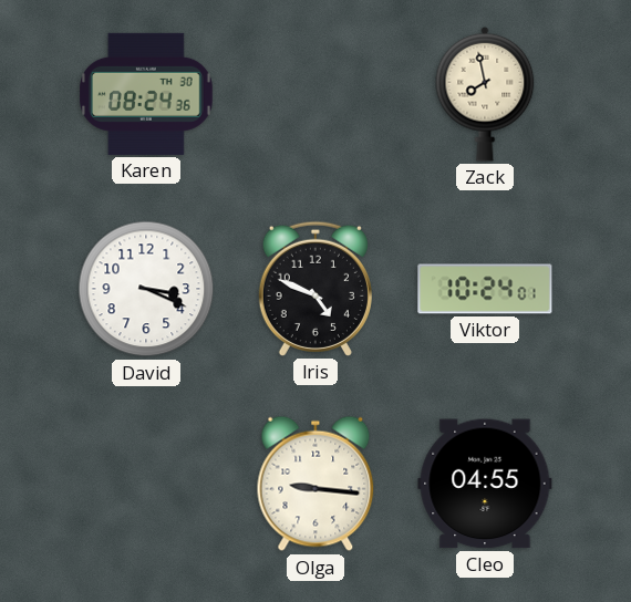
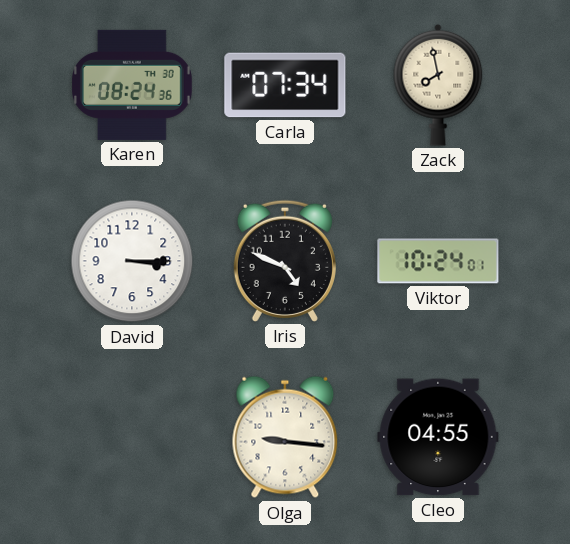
Carla: none -> 07:34
David: 3:19 -> 3:15
